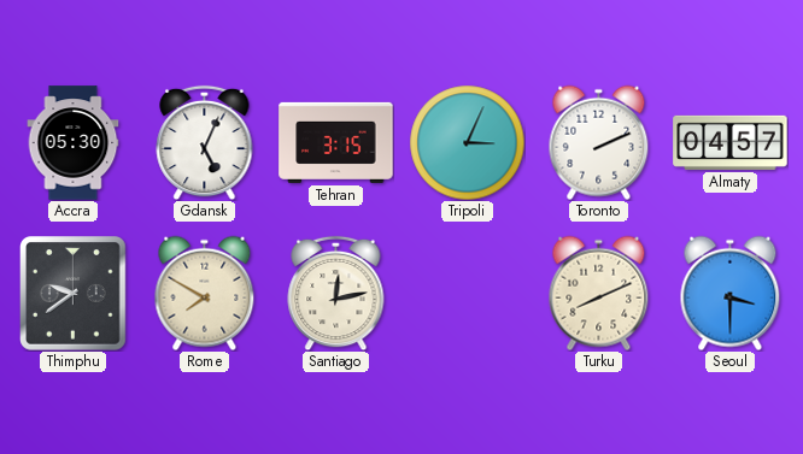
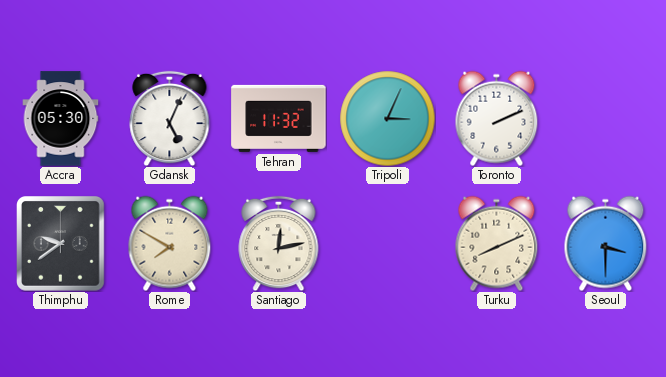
Tehran: 3:15 -> 11:32
Almaty: 04:57 -> none
